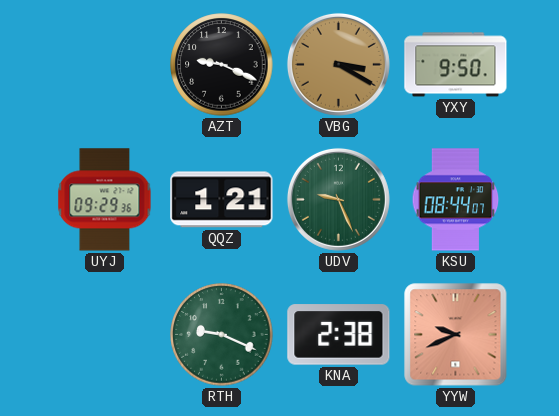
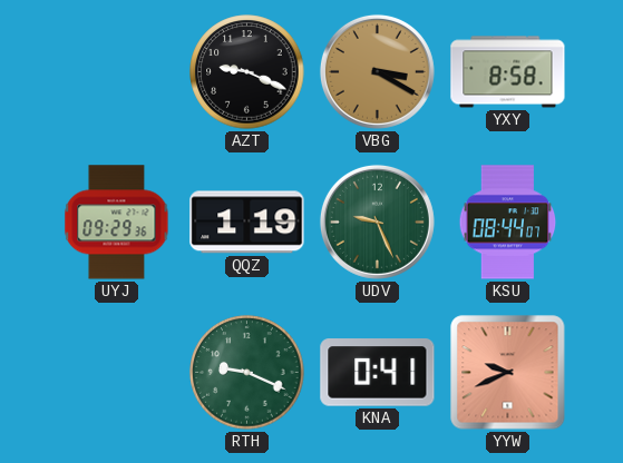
YXY: 9:50 -> 8:58
QQZ: 1:21 -> 1:19
KNA: 2:38 -> 0:41
